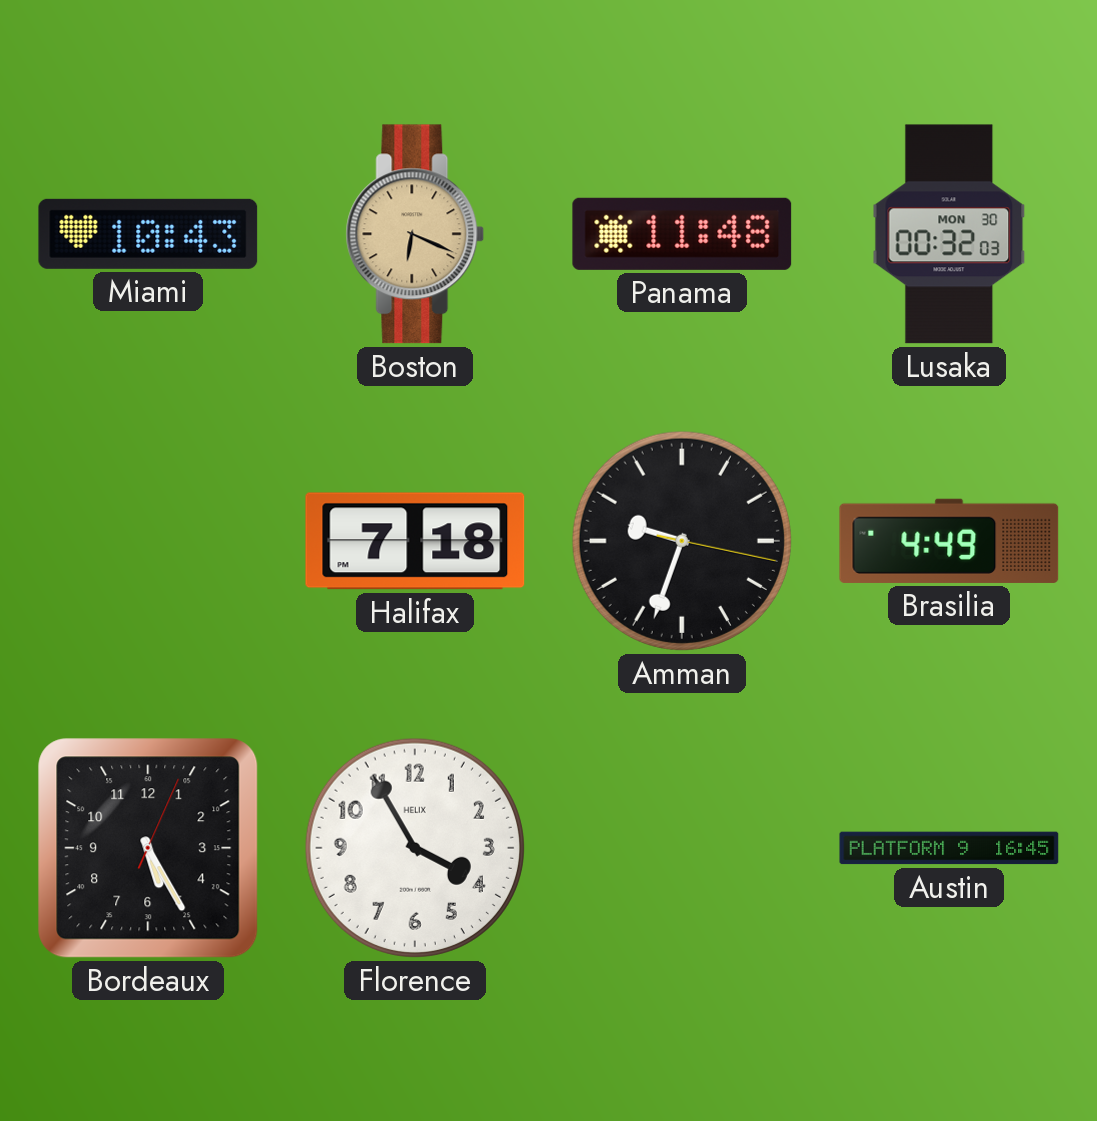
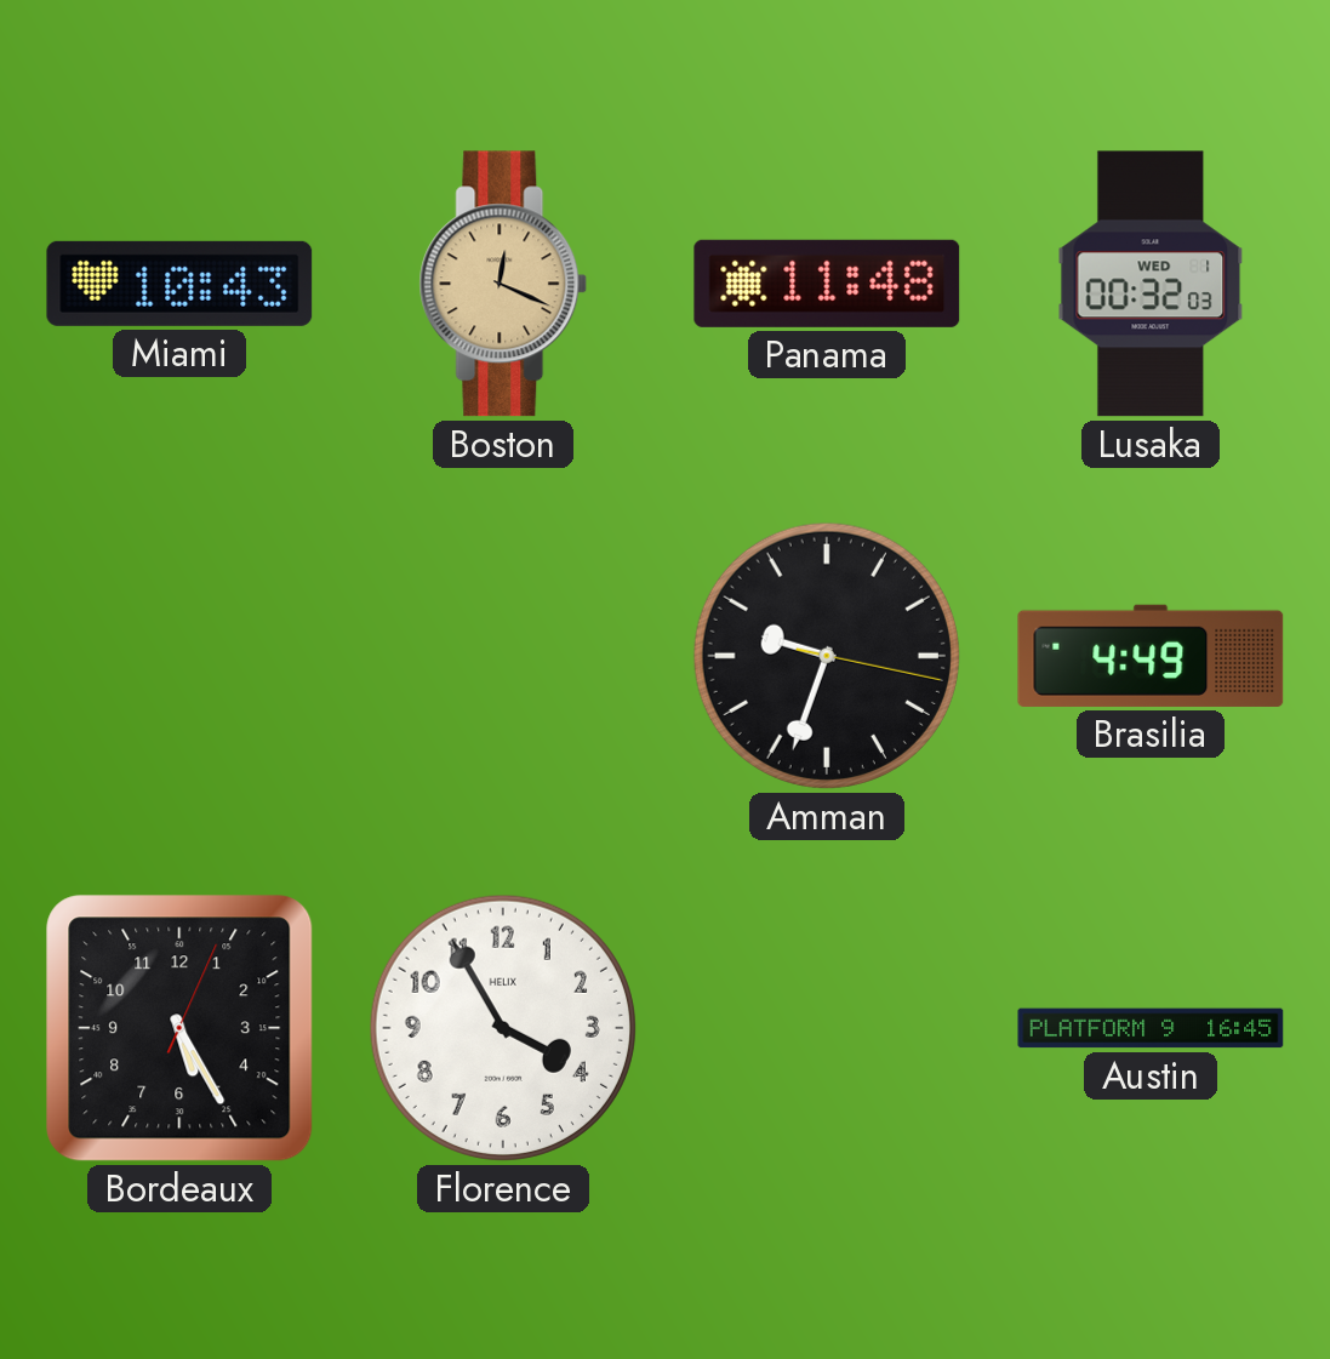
Boston: 6:19 -> 12:19
Lusaka date: MON 30 -> WED 1
Halifax: 7:18 -> none
